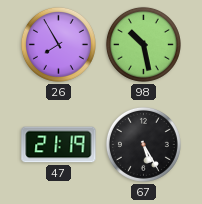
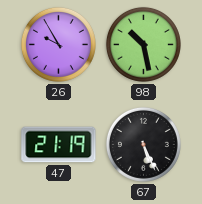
26: 7:55 -> 9:55
67: 5:25 -> 5:26
